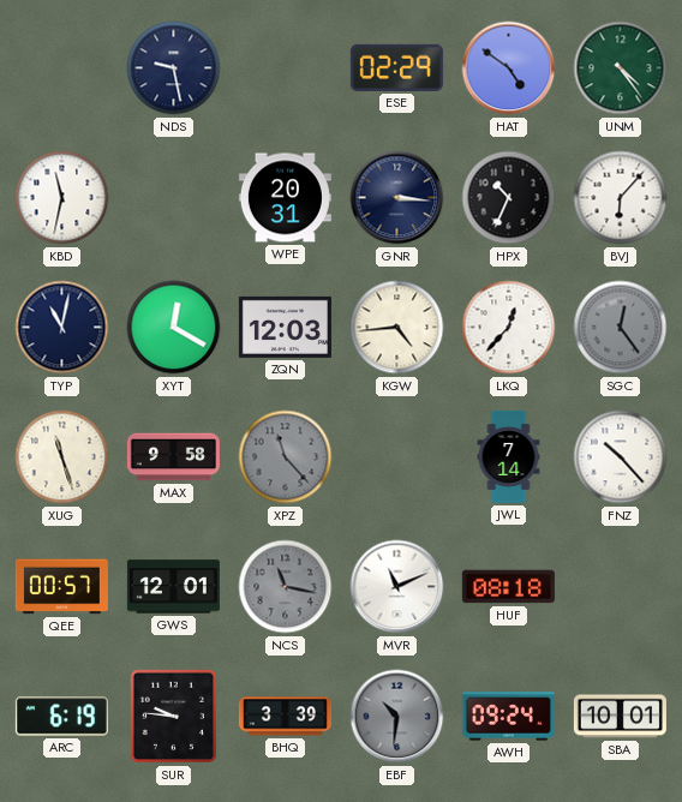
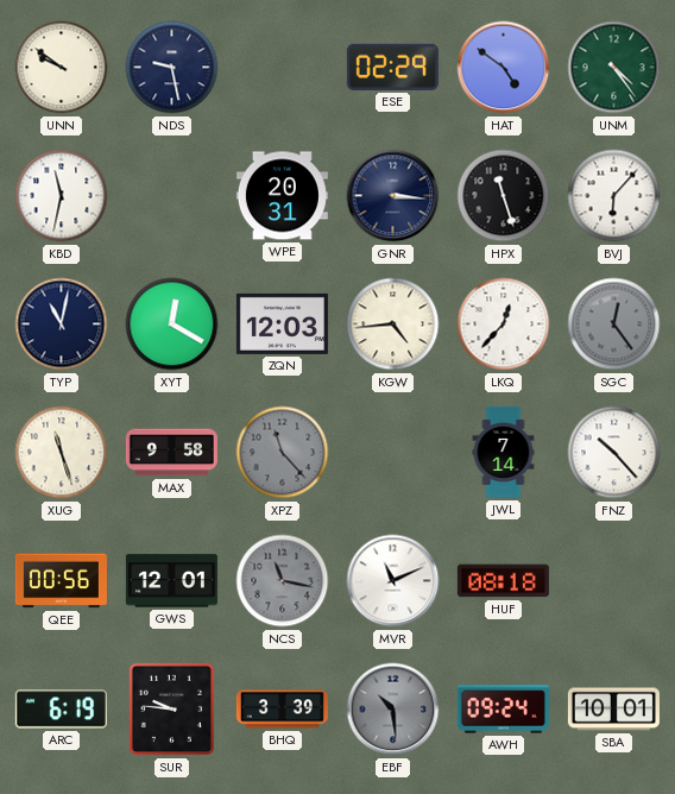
UNN: none -> 9:51
HPX: 10:34 -> 11:27
QEE: 00:57 -> 00:56
EBF: 10:31 -> 10:29
